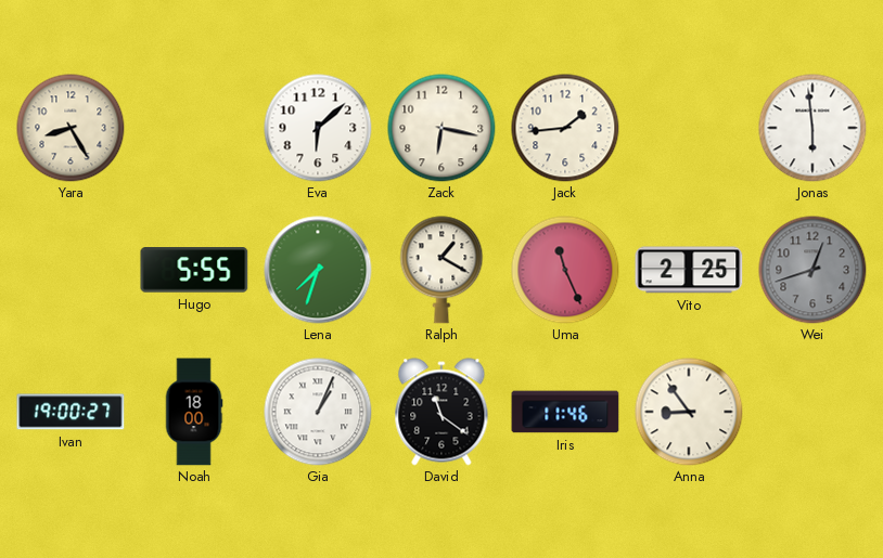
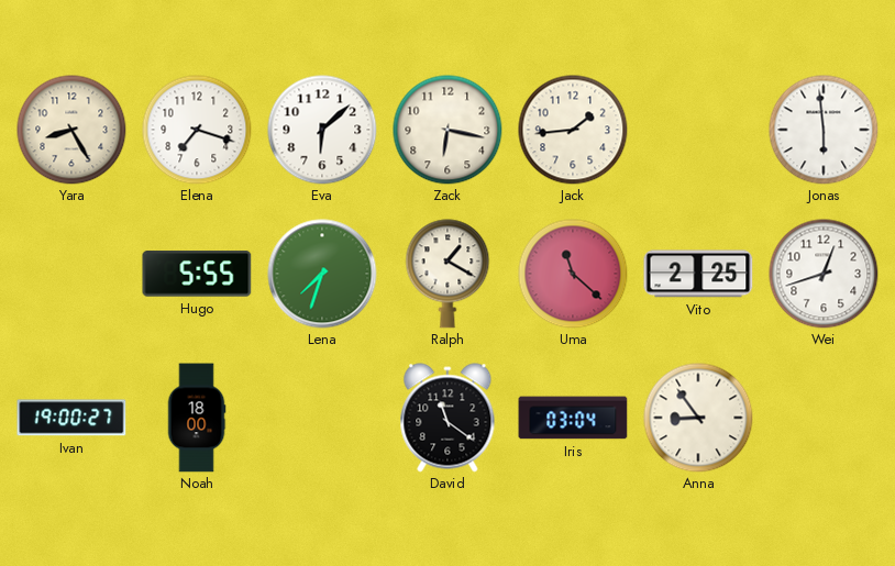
Elena: none -> 7:18
Uma: 11:26 -> 11:22
Wei dial: grey -> white
Gia: 1:04 -> none
Iris: 11:46 -> 03:04
